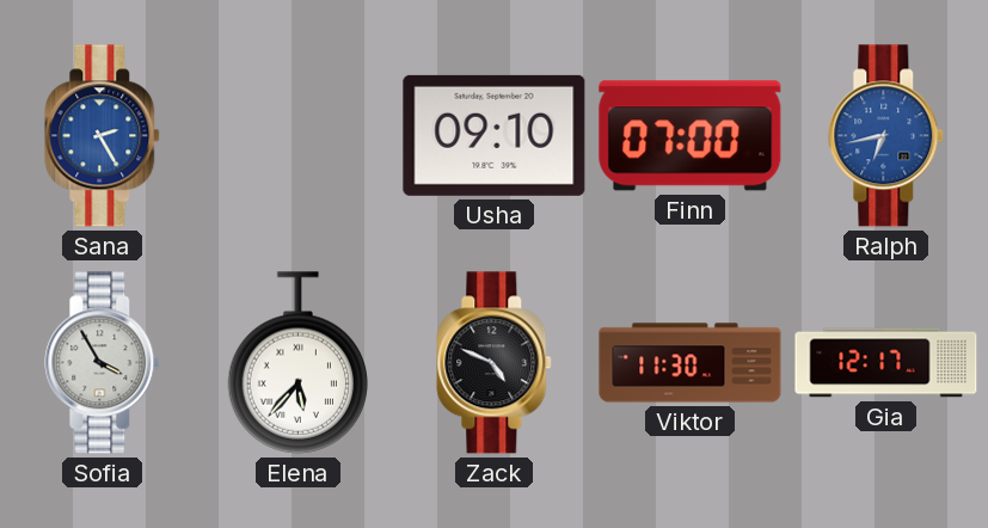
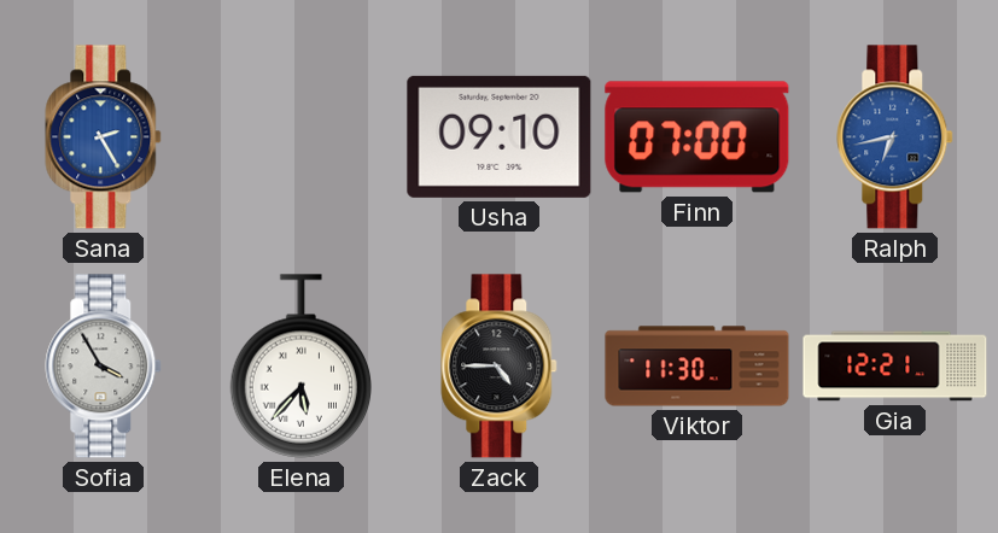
Zack: 4:49 -> 4:45
Gia: 12:17 -> 12:21
